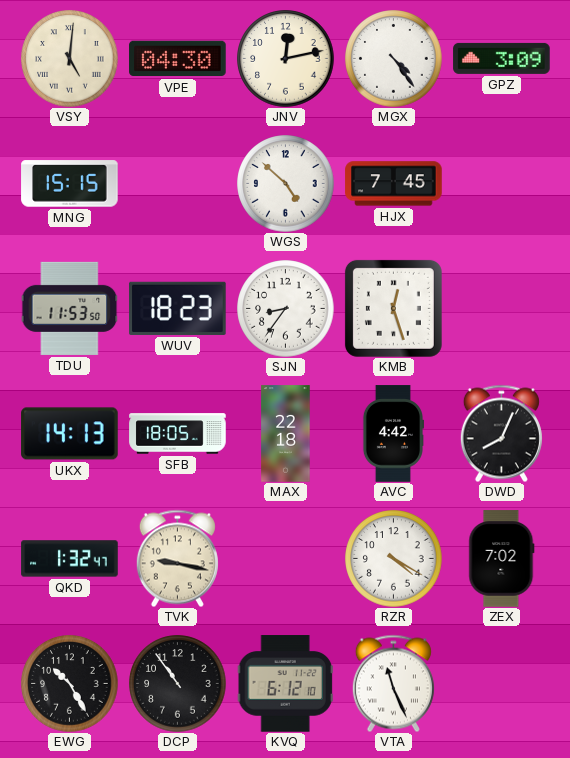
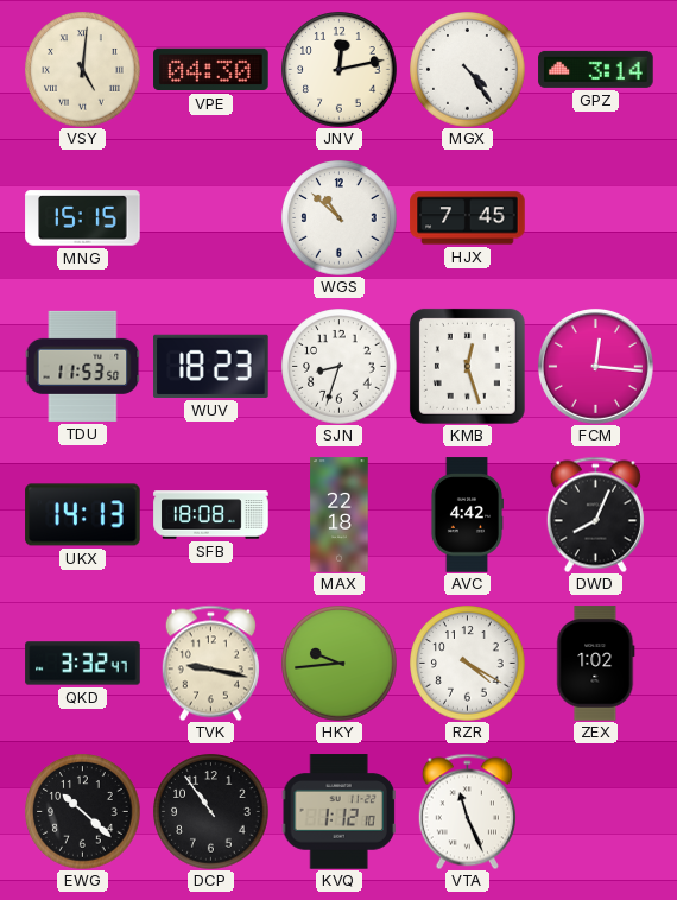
GPZ: 3:09 -> 3:14
WGS: 4:52 -> 10:52
SJN: 8:36 -> 8:33
FCM: none -> 12:16
SFB: 18:05 -> 18:08
QKD: 1:32 -> 3:32
HKY: none -> 9:44
ZEX: 7:02 -> 1:02
EWG: 10:25 -> 10:22
KVQ: 6:12 -> 1:12
